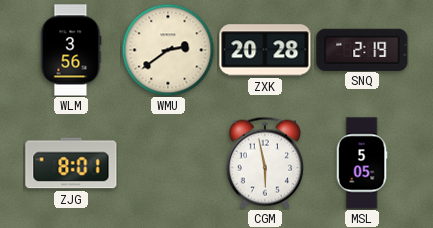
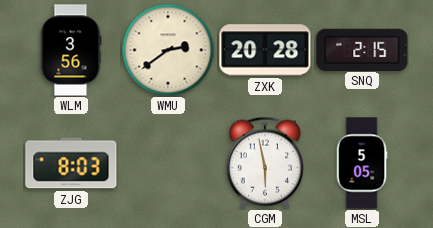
SNQ: 2:19 -> 2:15
ZJG: 8:01 -> 8:03
